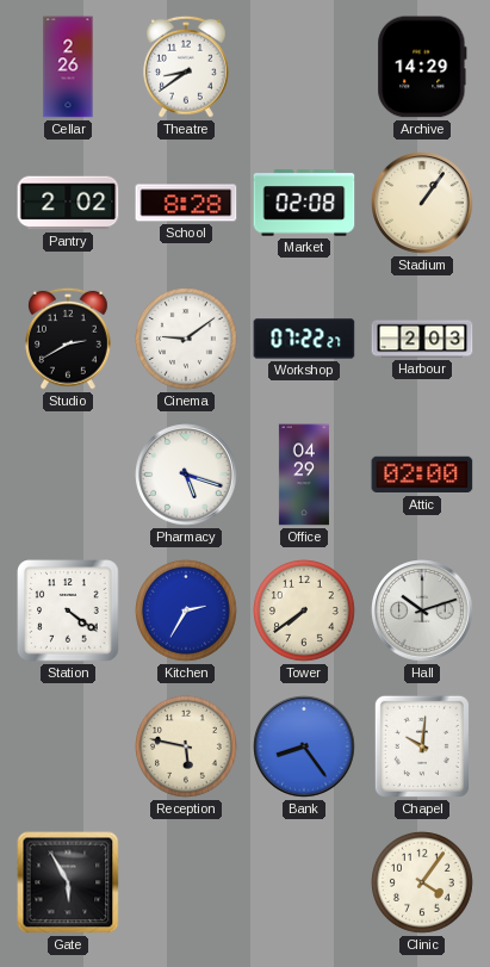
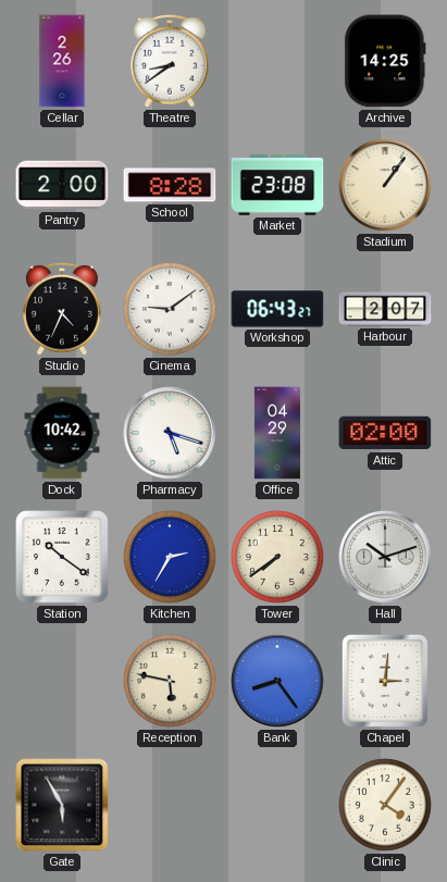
Archive: 14:29 -> 14:25
Pantry: 2:02 -> 2:00
Market: 02:08 -> 23:08
Studio: 2:40 -> 4:34
Workshop: 07:22 -> 06:43
Harbour: 2:03 -> 2:07
Dock: none -> 10:42
Station: 4:21 -> 10:21
Chapel: 10:01 -> 3:01
